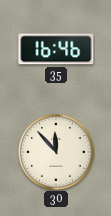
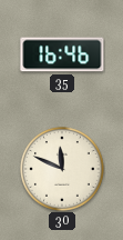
30: 11:53 -> 11:49
